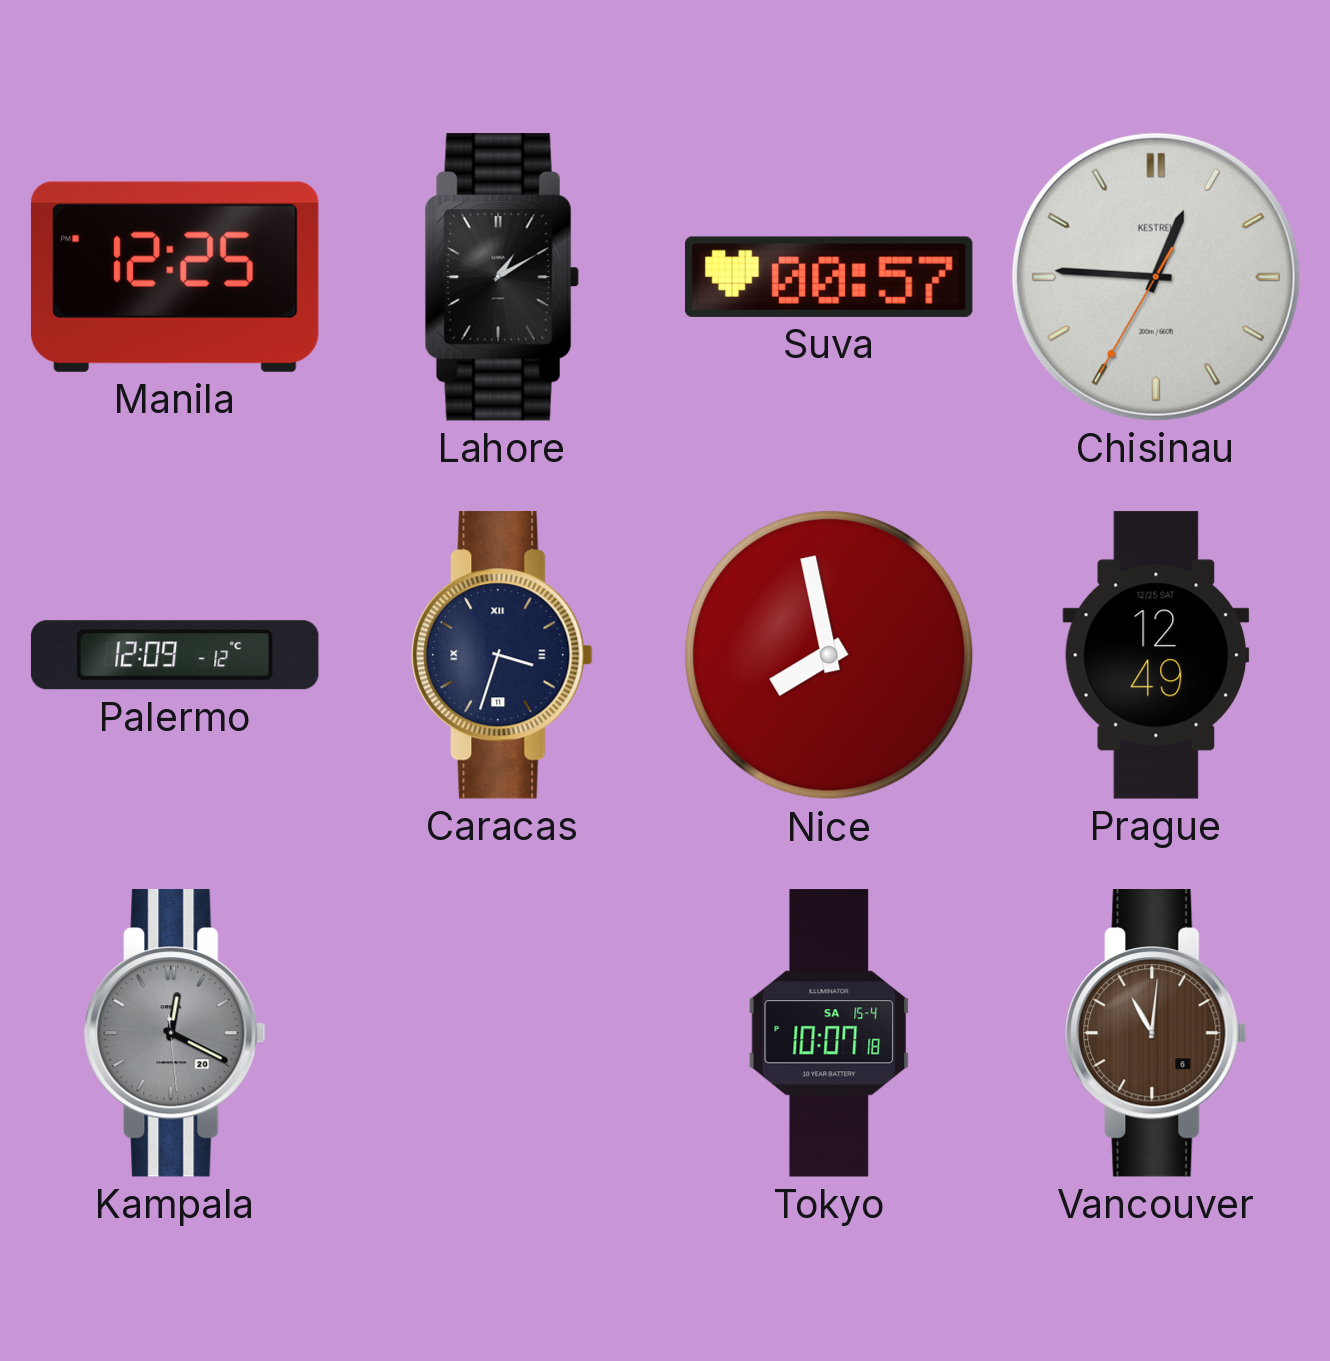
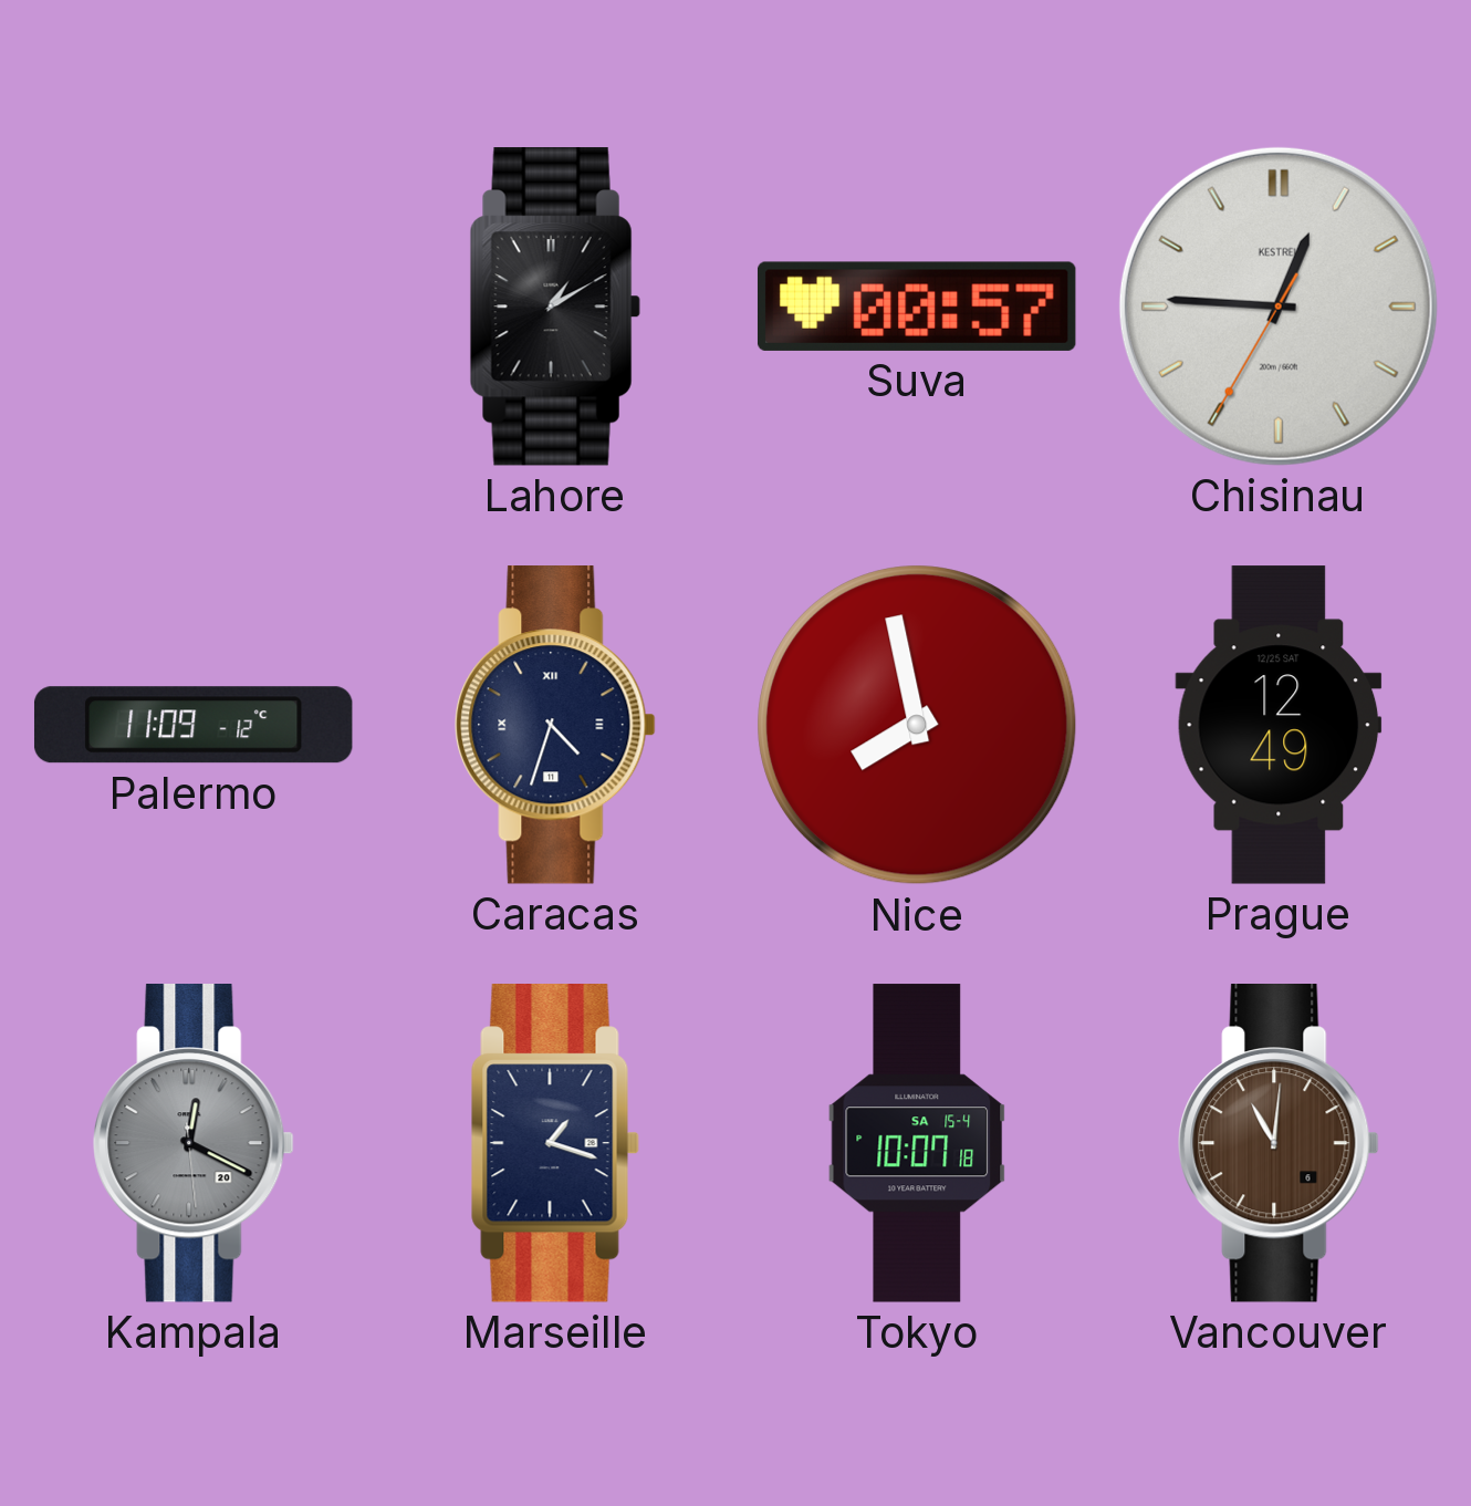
Manila: 12:25 -> none
Palermo: 12:09 -> 11:09
Caracas: 3:33 -> 4:33
Marseille: none -> 1:18
